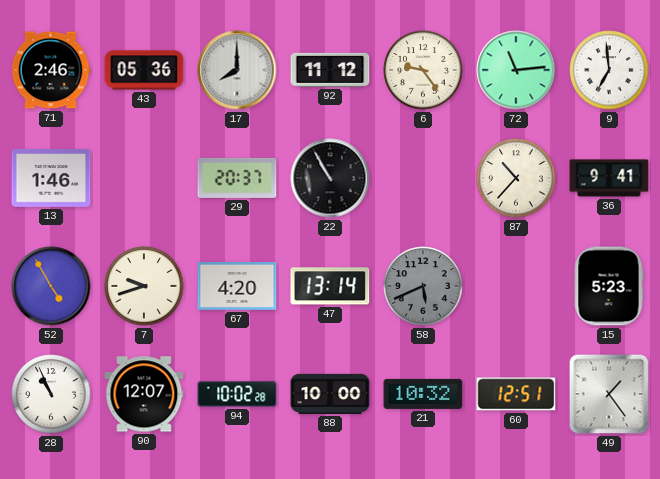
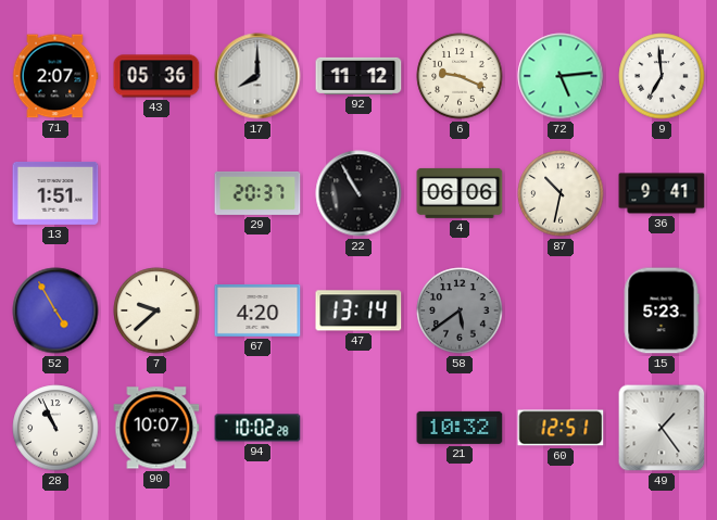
71: 2:46 -> 2:07
6: 9:24 -> 9:19
72: 11:14 -> 5:14
13: 1:46 -> 1:51
4: none -> 06:06
87: 10:37 -> 10:32
7: 9:42 -> 9:38
58: 5:41 -> 5:39
90: 12:07 -> 10:07
88: 10:00 -> none
